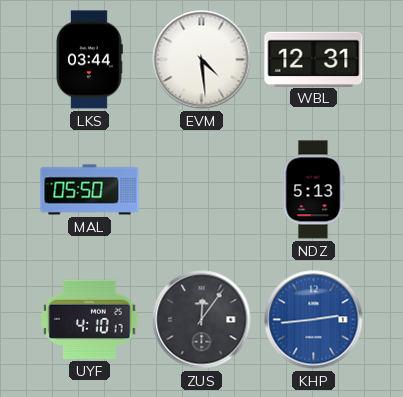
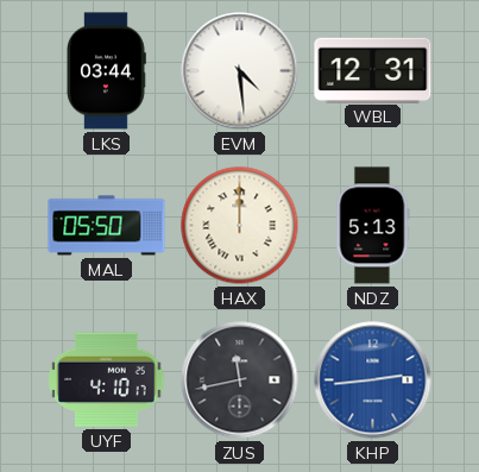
HAX: none -> 12:00
ZUS: 12:06 -> 11:43
